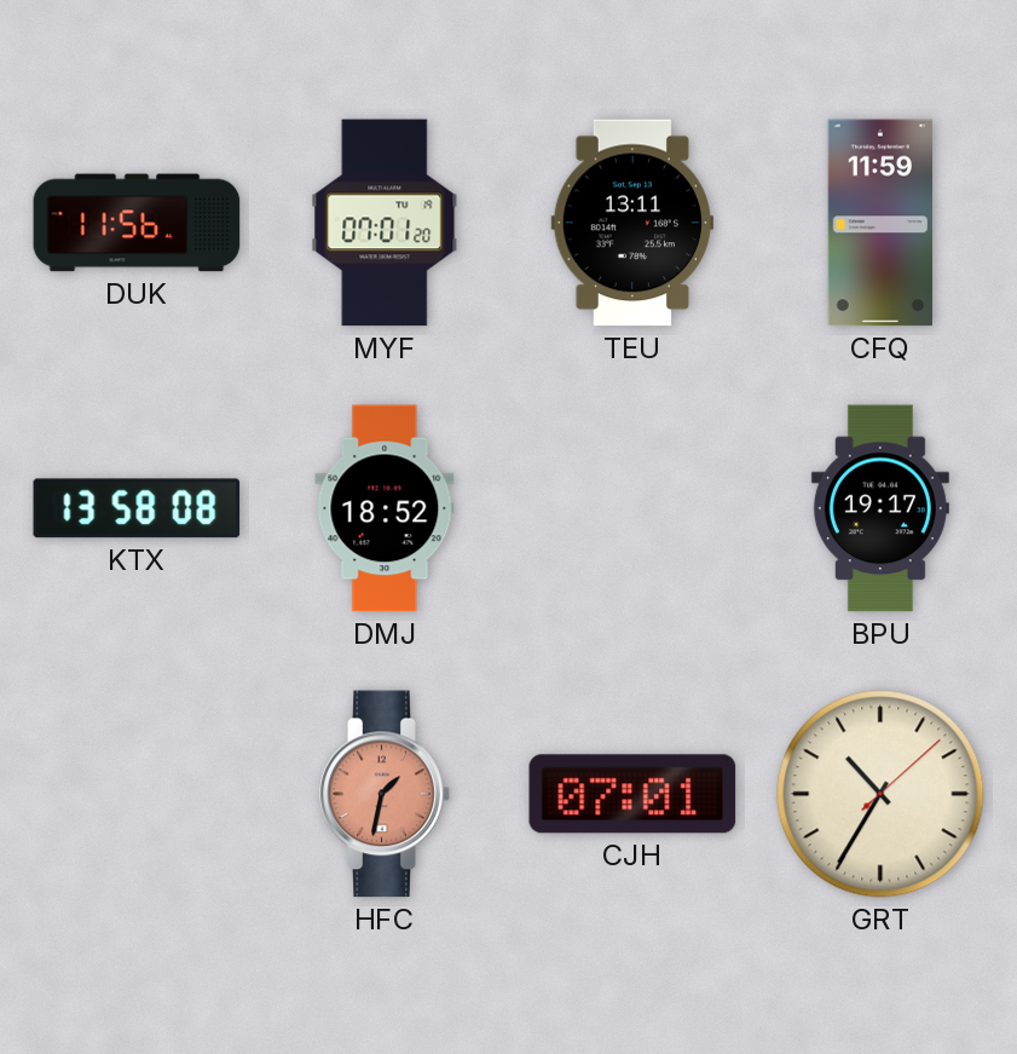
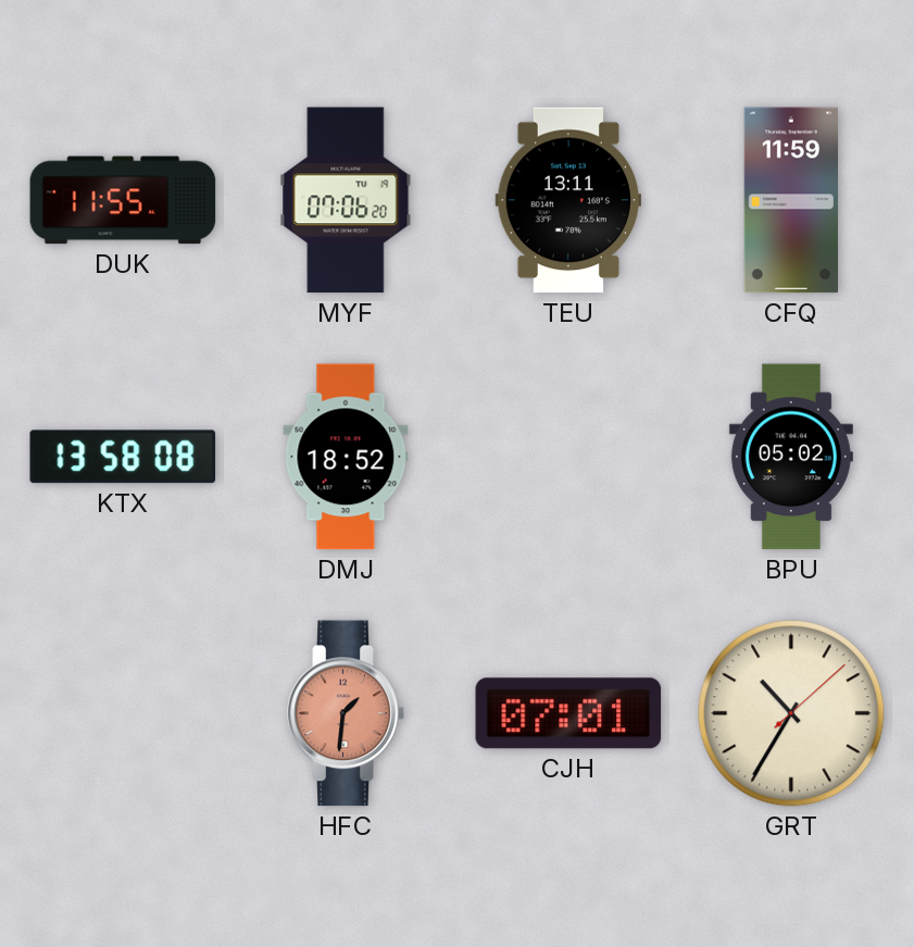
DUK: 11:56 -> 11:55
MYF: 07:01 -> 07:06
BPU: 19:17 -> 05:02
HFC: 1:32 -> 1:31
